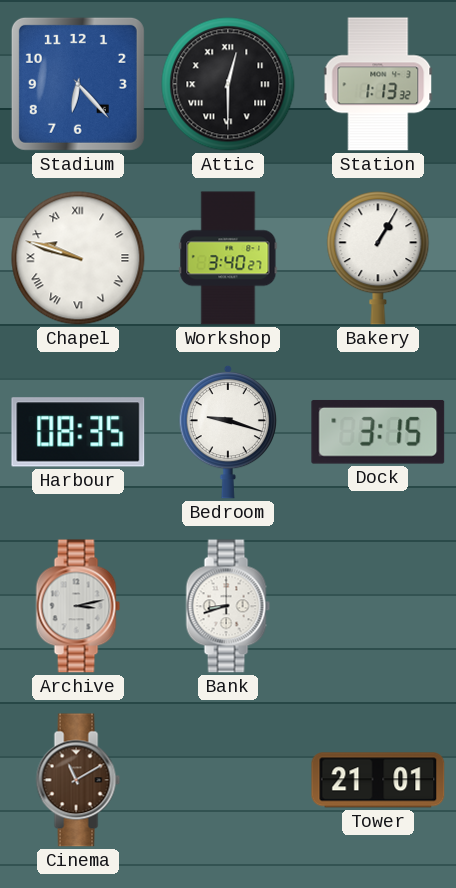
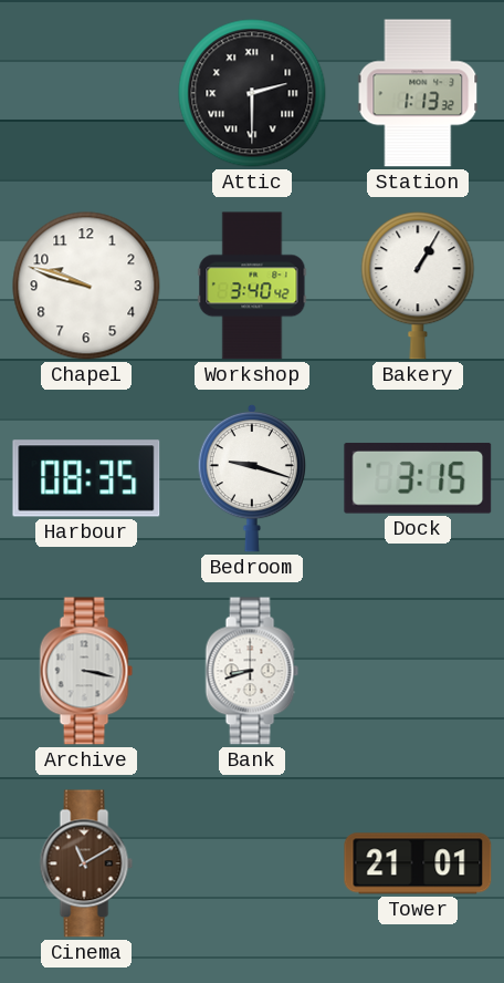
Stadium: 6:23 -> none
Attic: 12:30 -> 2:30
Chapel numerals: Roman -> Arabic
Workshop: 3:40:27 -> 3:40:42
Archive: 3:13 -> 3:17
